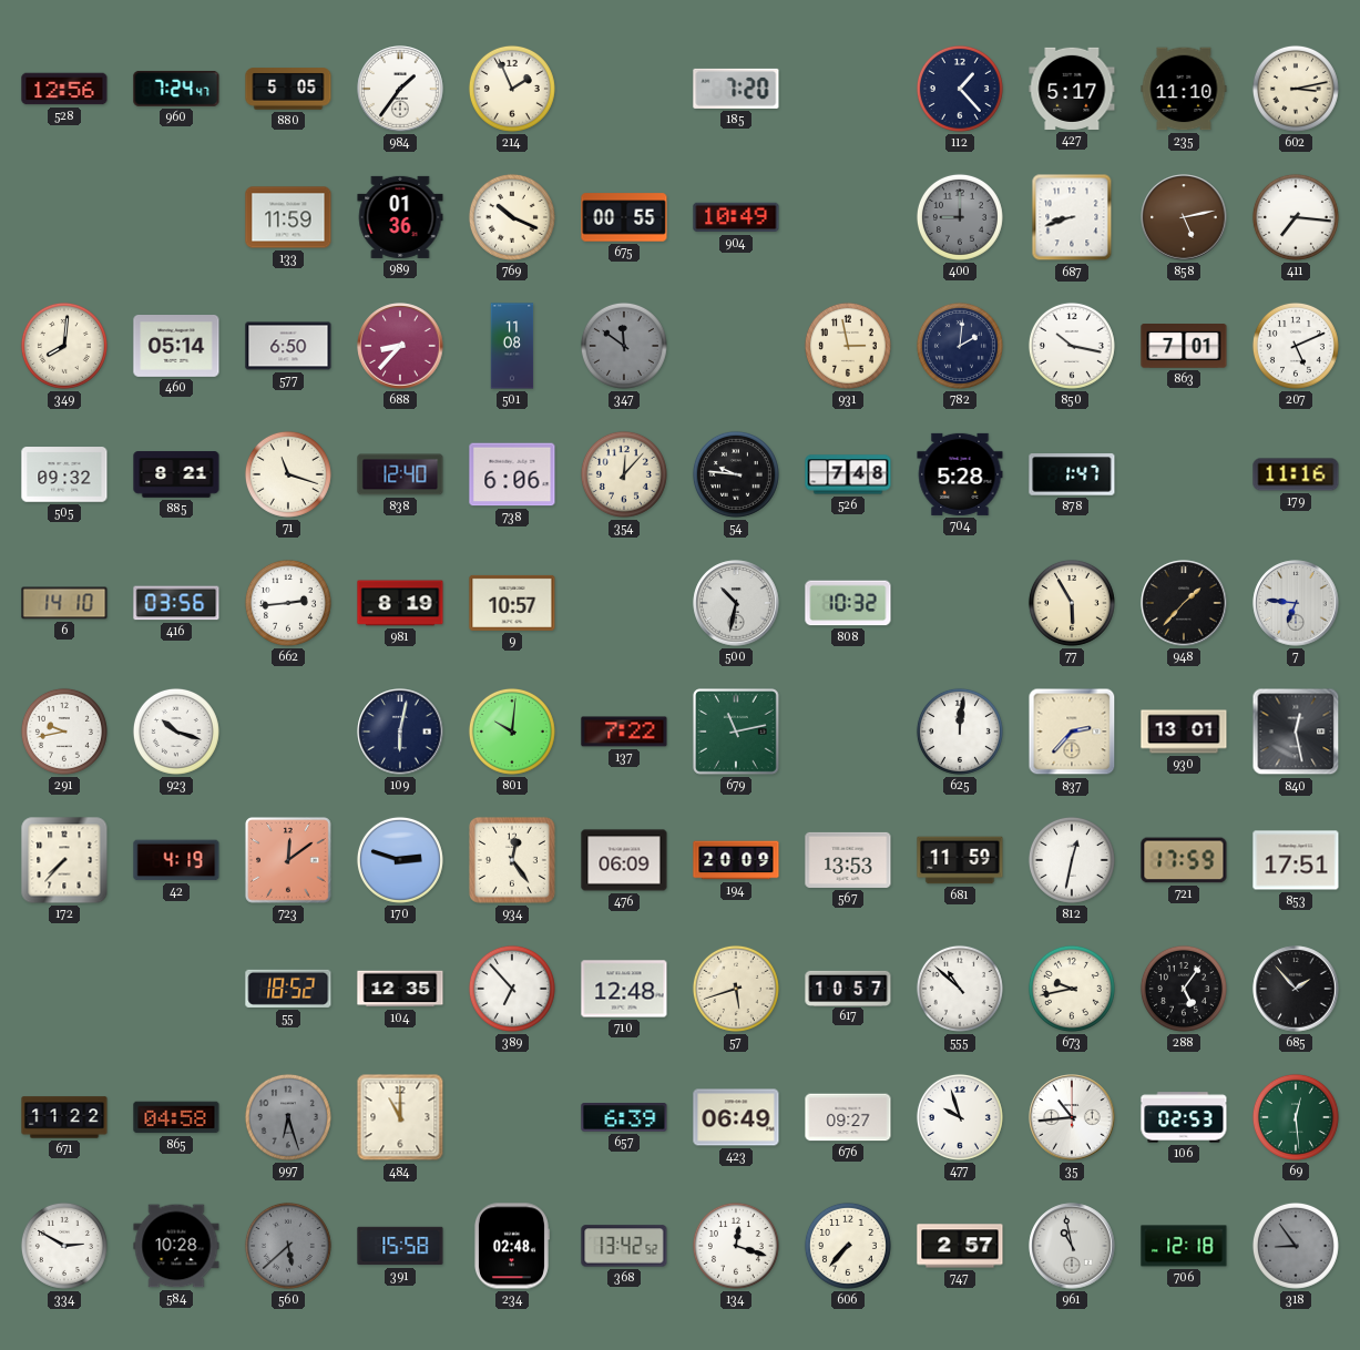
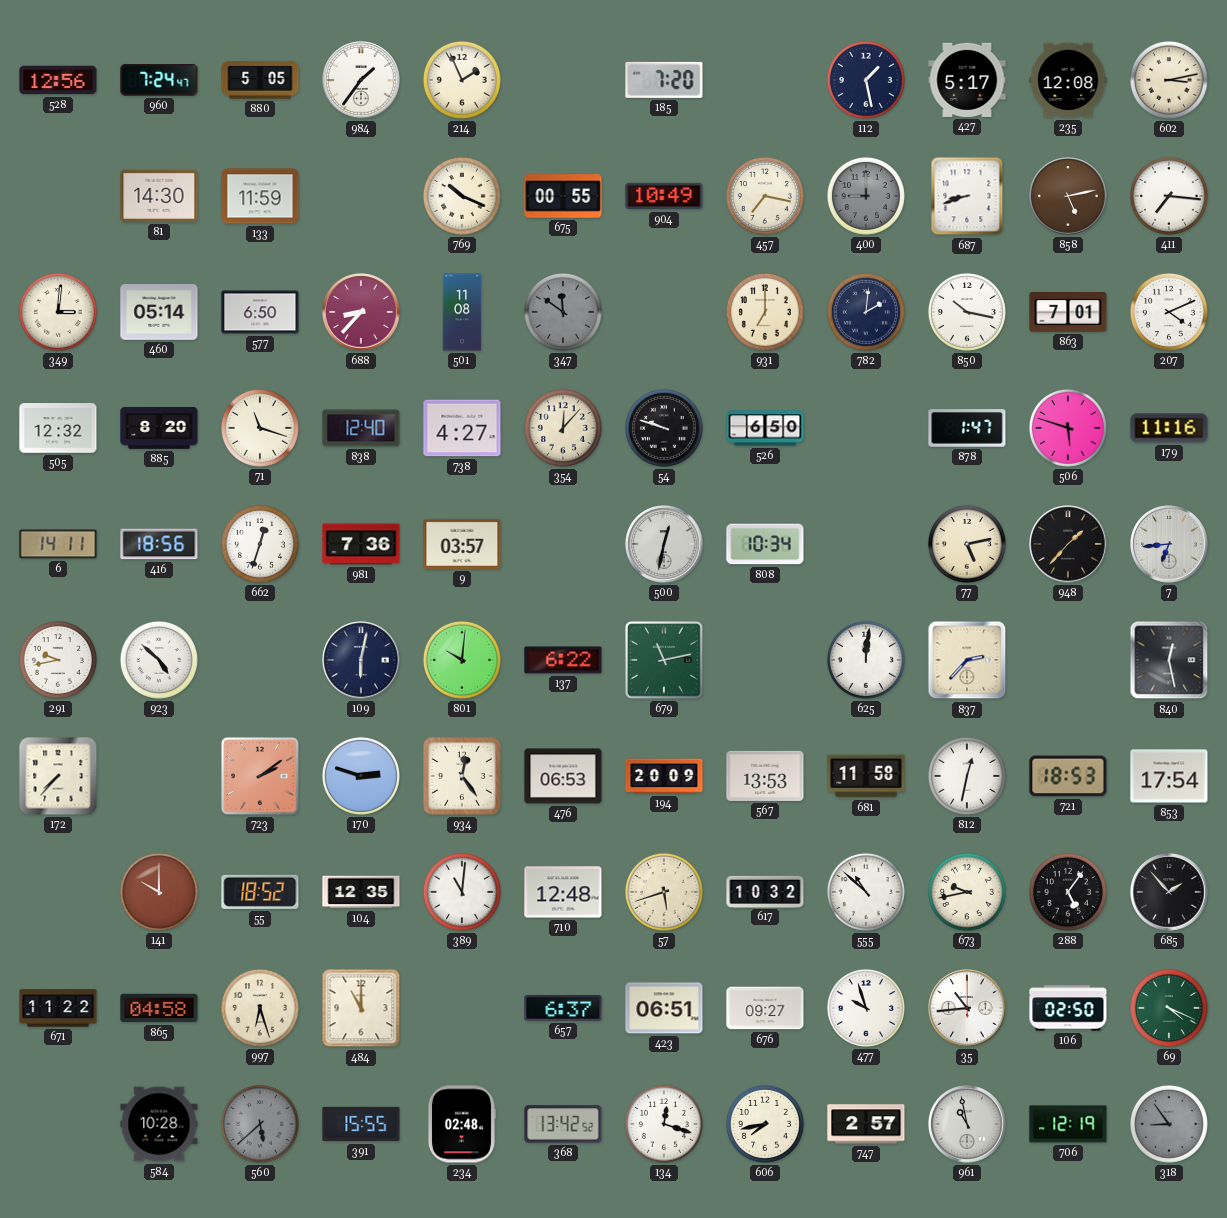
112: 1:23 -> 1:28
235: 11:10 -> 12:08
81: none -> 14:30
989: 01:36 -> none
457: none -> 7:17
349: 8:01 -> 3:01
931: 2:58 -> 7:00
207: 5:11 -> 4:11
505: 09:32 -> 12:32
885: 8:21 -> 8:20
738: 6:06 -> 4:27
54: 9:46 -> 9:48
526: 7:48 -> 6:50
704: 5:28 -> none
506: none -> 5:48
6: 14:10 -> 14:11
416: 03:56 -> 18:56
662: 2:44 -> 12:33
981: 8:19 -> 7:36
9: 10:57 -> 03:57
500: 10:32 -> 12:32
808: 10:32 -> 10:34
77: 5:55 -> 5:13
7: 6:46 -> 6:44
923: 10:18 -> 4:52
137: 7:22 -> 6:22
930: 13:01 -> none
42: 4:19 -> none
723: 12:09 -> 2:09
476: 06:09 -> 06:53
681: 11:59 -> 11:58
721: 17:59 -> 18:53
853: 17:51 -> 17:54
141: none -> 10:00
389: 6:53 -> 11:01
617: 10:57 -> 10:32
997 dial: grey -> cream
657: 6:39 -> 6:37
423: 06:49 -> 06:51
106: 02:53 -> 02:50
69: 12:29 -> 4:19
334: 2:50 -> none
391: 15:58 -> 15:55
606: 7:37 -> 7:43
706: 12:18 -> 12:19
